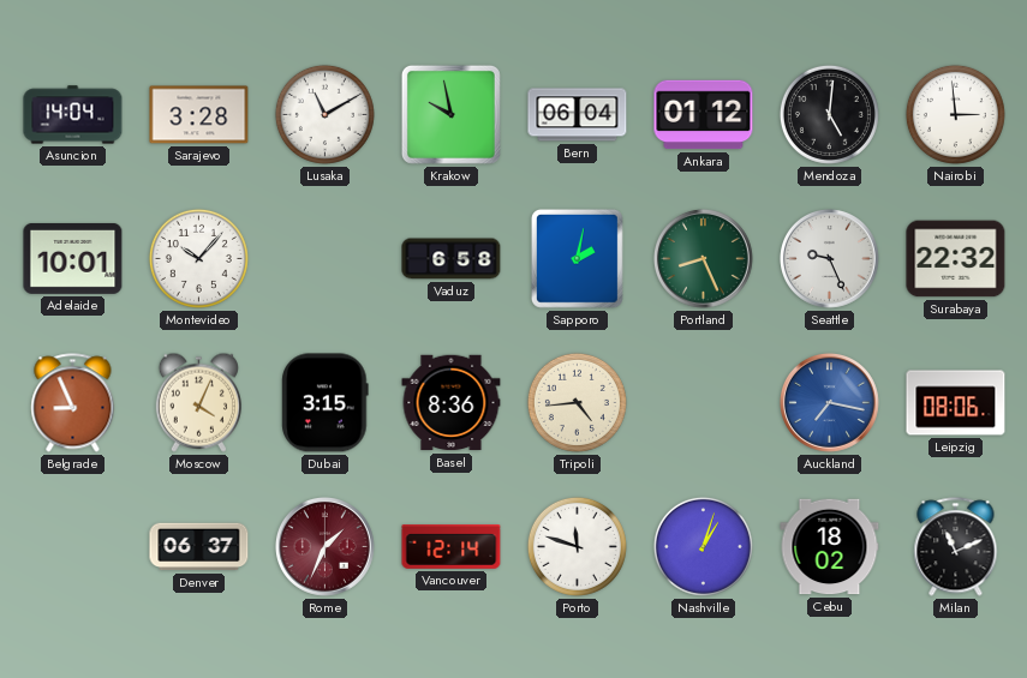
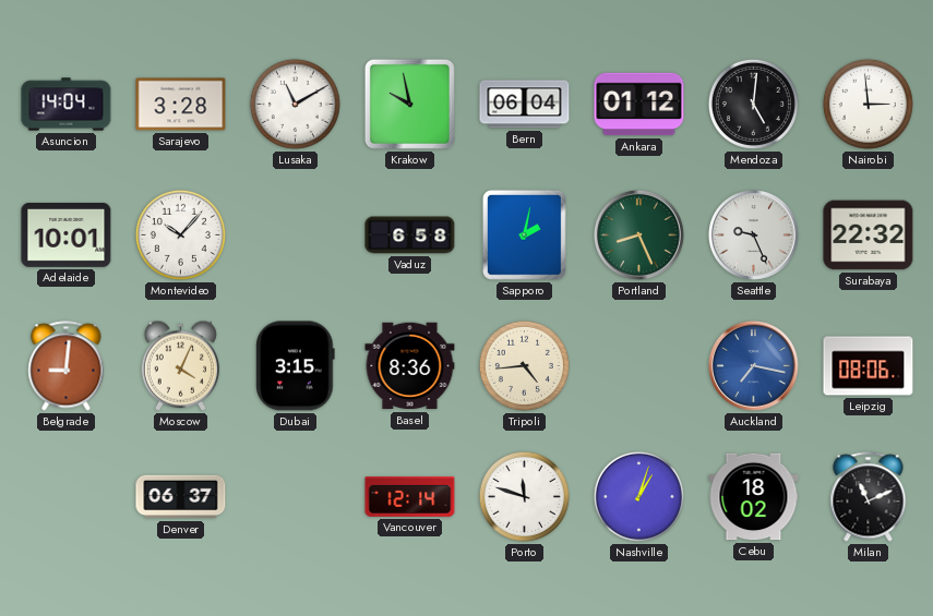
Belgrade: 8:56 -> 9:01
Rome: 1:34 -> none
